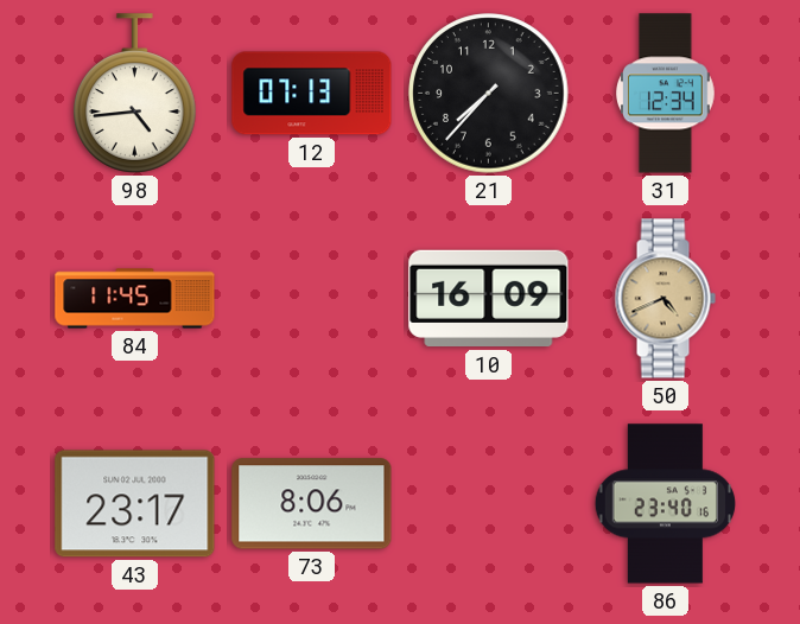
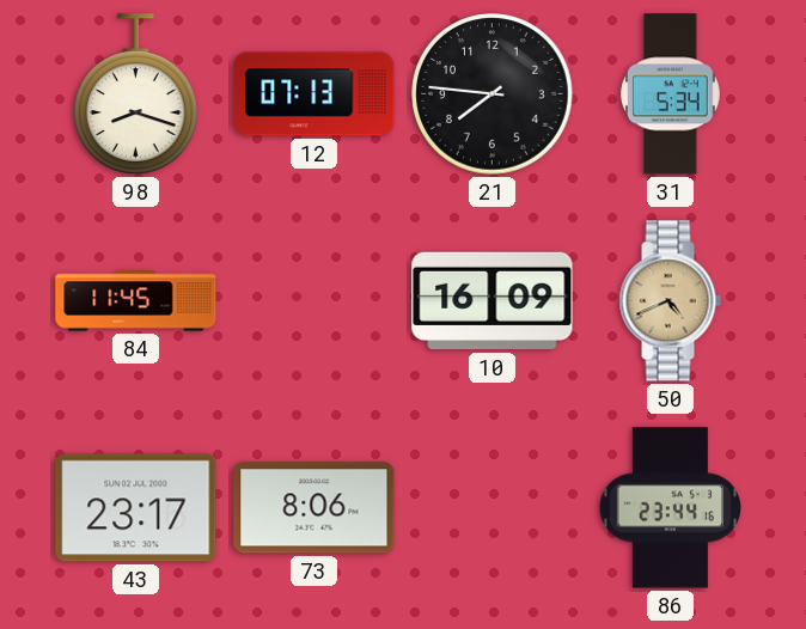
98: 4:44 -> 8:18
21: 7:37 -> 7:46
31: 12:34 -> 5:34
86: 23:40 -> 23:44
